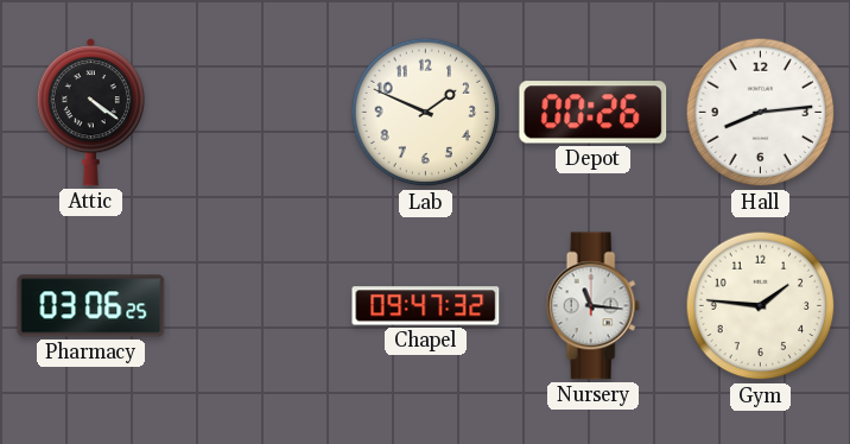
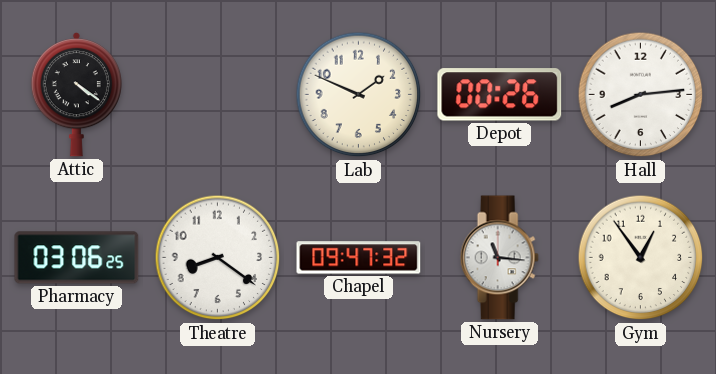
Theatre: none -> 8:21
Gym: 1:46 -> 12:54
